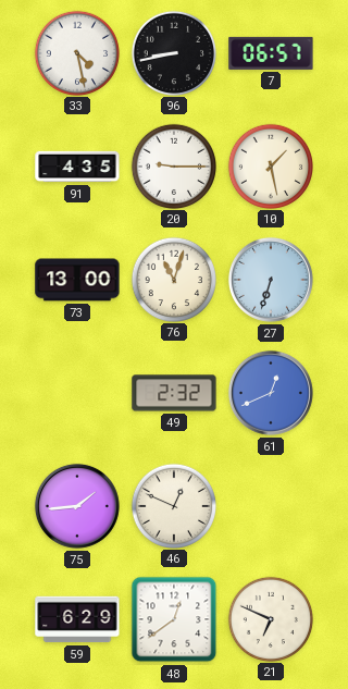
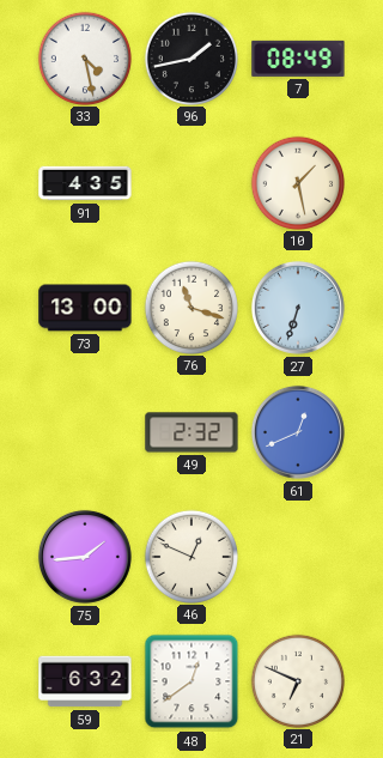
96: 8:43 -> 1:43
7: 06:57 -> 08:49
20: 9:15 -> none
76: 11:03 -> 11:18
59: 6:29 -> 6:32
